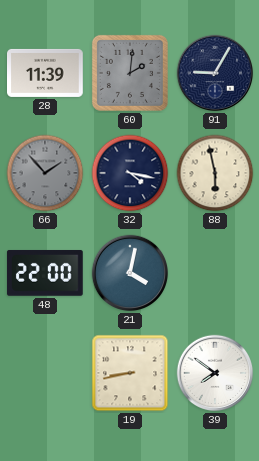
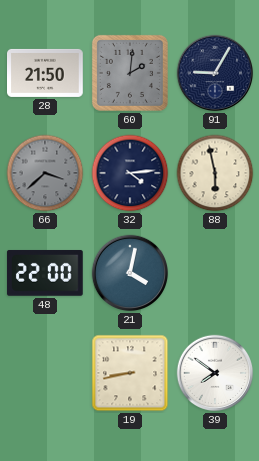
28: 11:39 -> 21:50
66: 1:53 -> 3:38
32: 4:17 -> 4:14
